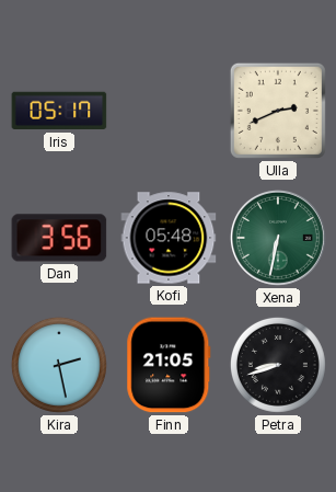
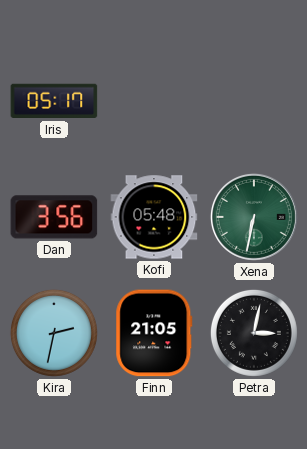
Ulla: 2:41 -> none
Kira: 2:28 -> 2:32
Petra: 8:42 -> 3:02
